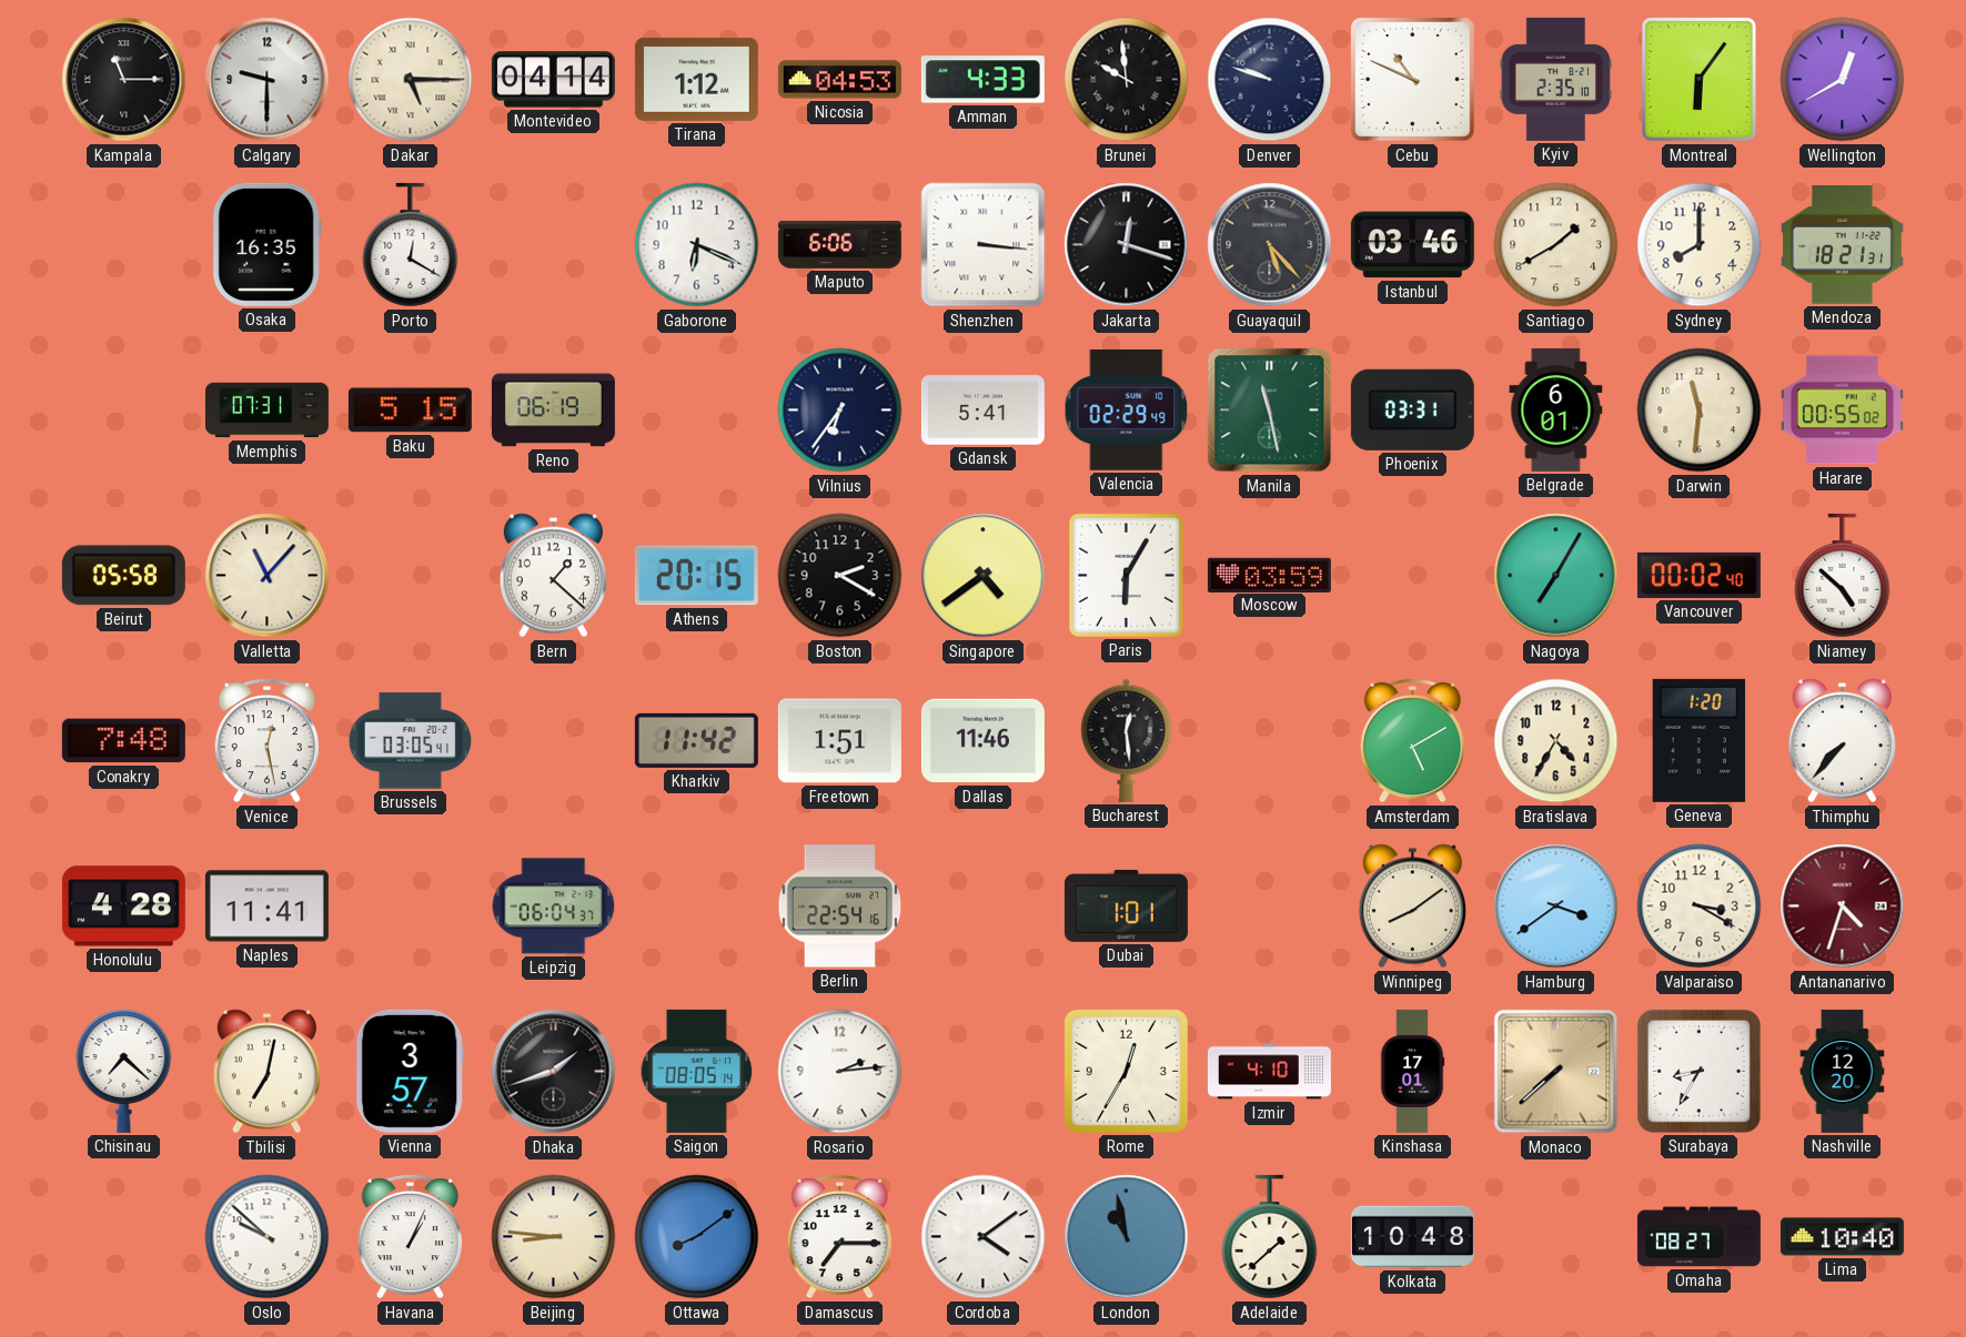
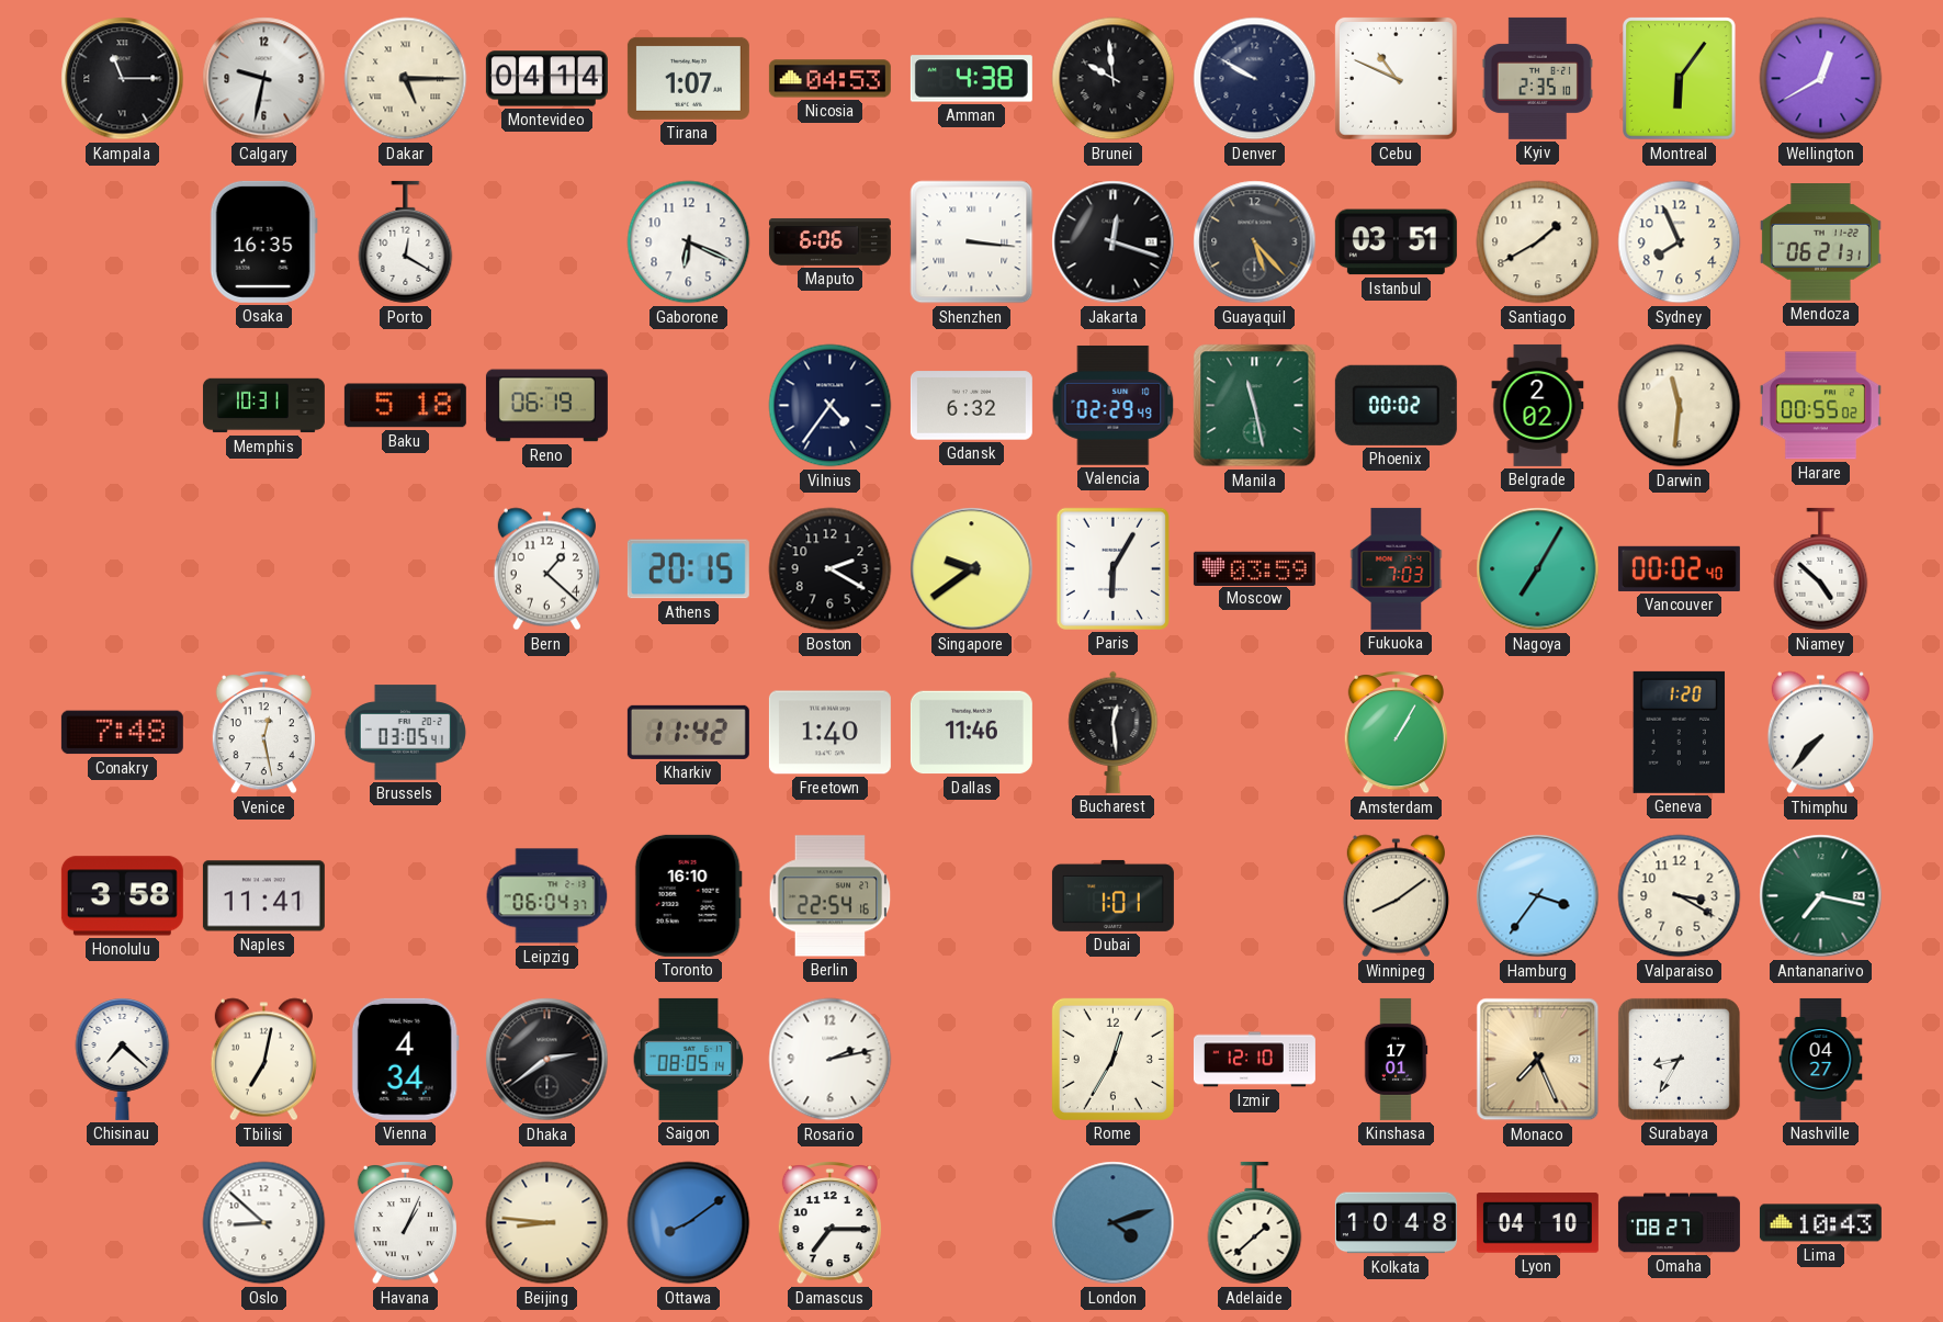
Calgary: 9:30 -> 9:32
Tirana: 1:12 -> 1:07
Amman: 4:33 -> 4:38
Denver: 9:48 -> 9:50
Istanbul: 03:46 -> 03:51
Sydney: 8:00 -> 7:56
Mendoza: 18:21 -> 06:21
Memphis: 07:31 -> 10:31
Baku: 5:15 -> 5:18
Vilnius: 6:36 -> 4:36
Gdansk: 5:41 -> 6:32
Phoenix: 03:31 -> 00:02
Belgrade: 6:01 -> 2:02
Beirut: 05:58 -> none
Valletta: 11:07 -> none
Singapore: 4:39 -> 9:39
Fukuoka: none -> 7:03
Freetown: 1:51 -> 1:40
Amsterdam: 5:10 -> 1:05
Bratislava: 4:35 -> none
Honolulu: 4:28 -> 3:58
Toronto: none -> 16:10
Hamburg: 3:39 -> 3:36
Antananarivo: 4:33 -> 7:17
Antananarivo dial: burgundy -> green
Vienna: 3:57 -> 4:34
Dhaka: 1:42 -> 2:39
Rosario: 2:14 -> 2:13
Izmir: 4:10 -> 12:10
Monaco: 7:38 -> 7:26
Nashville: 12:20 -> 04:27
Oslo: 9:52 -> 8:52
Cordoba: 4:09 -> none
London: 10:58 -> 4:12
Lyon: none -> 04:10
Lima: 10:40 -> 10:43
